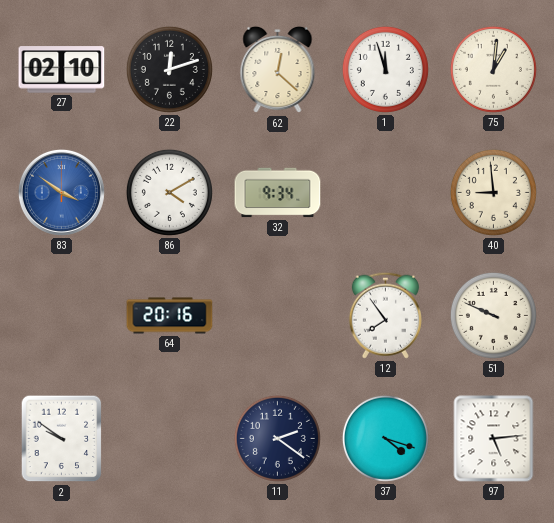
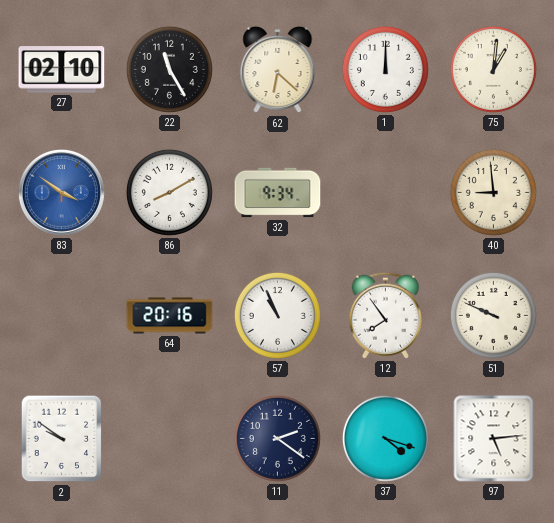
22: 12:12 -> 11:25
62: 12:22 -> 6:22
1: 11:57 -> 12:00
86: 4:10 -> 8:10
57: none -> 10:56
